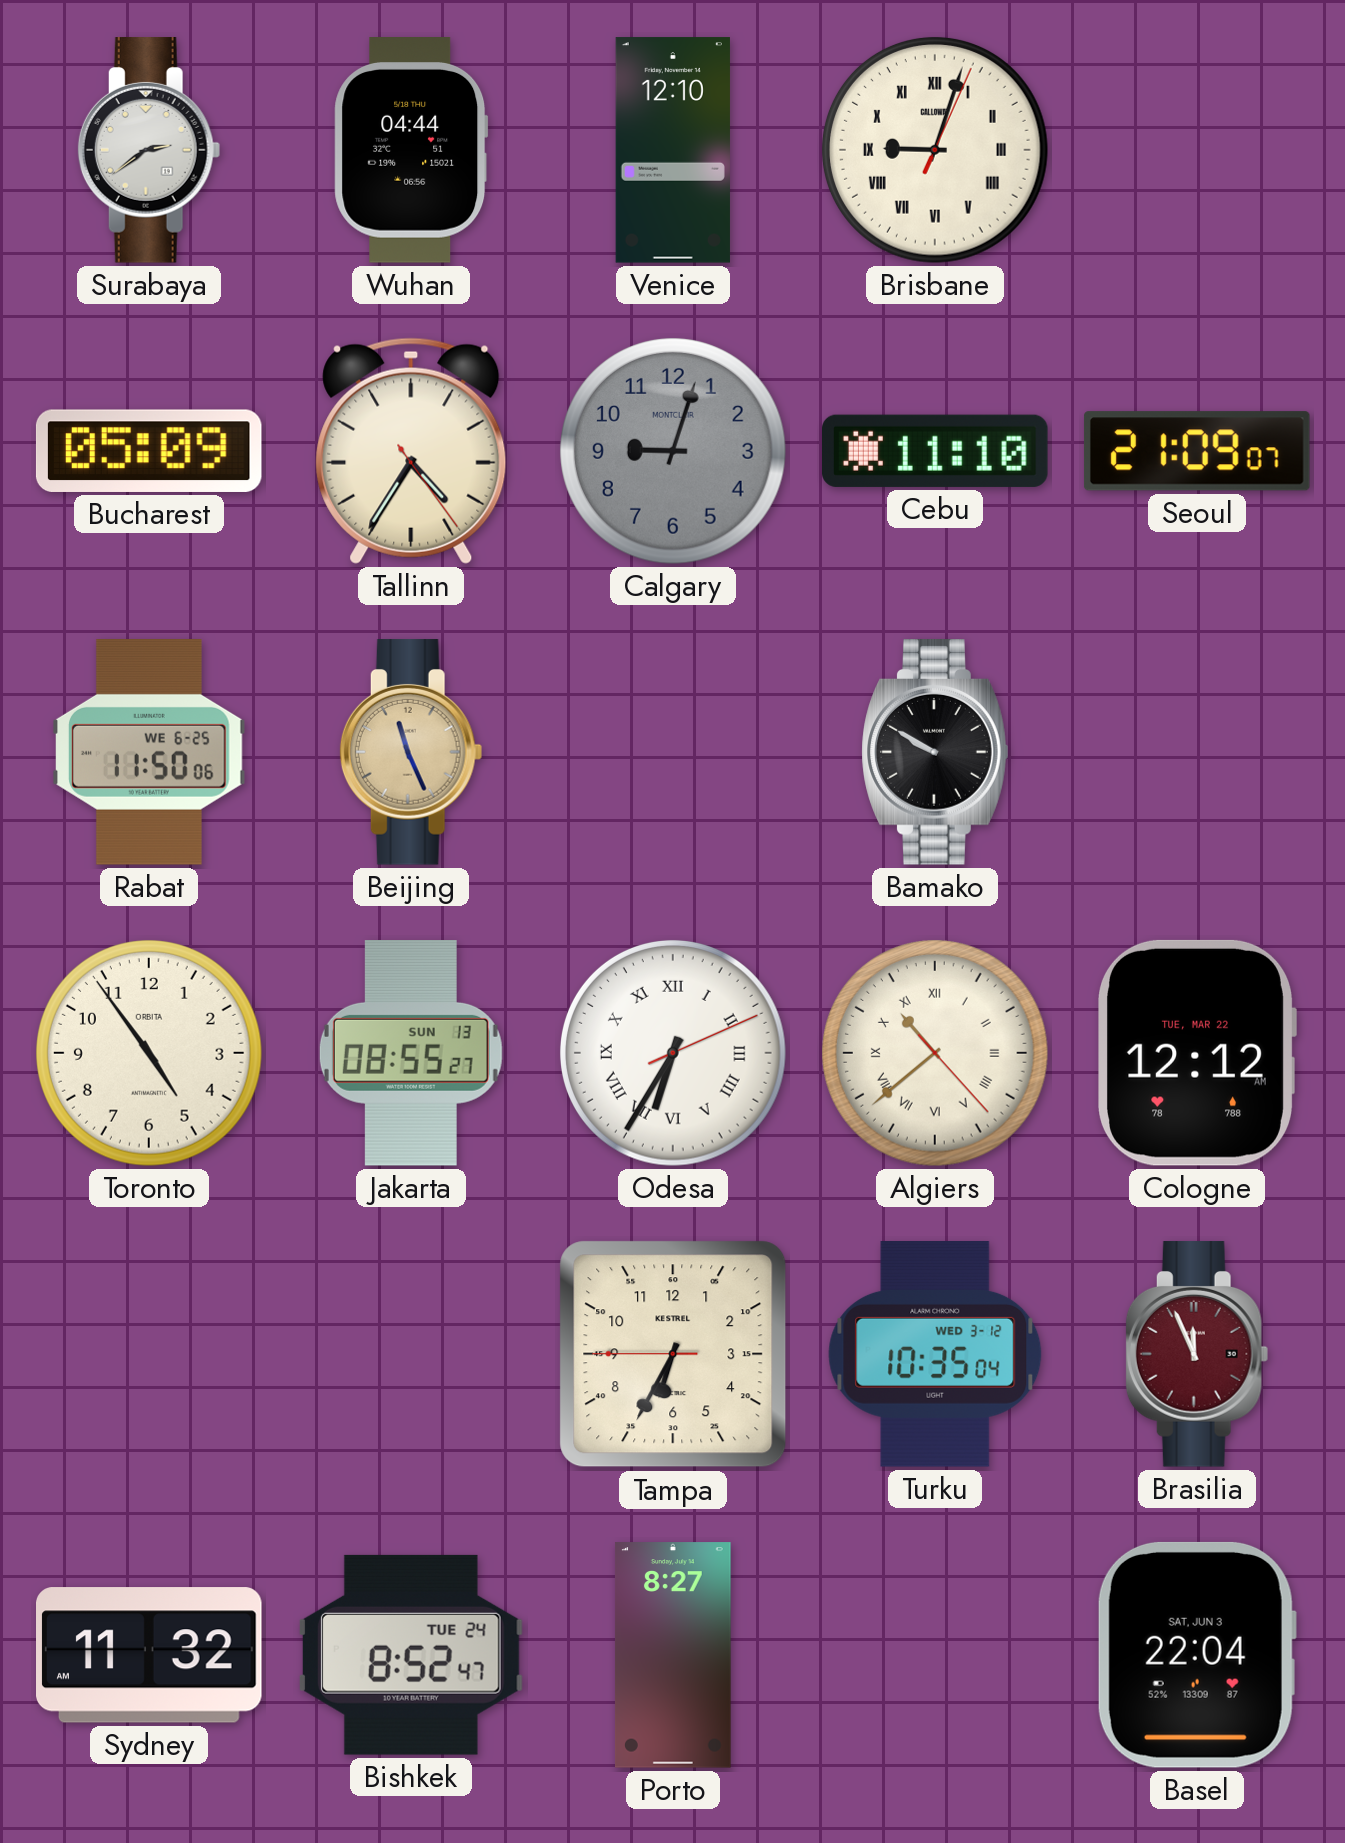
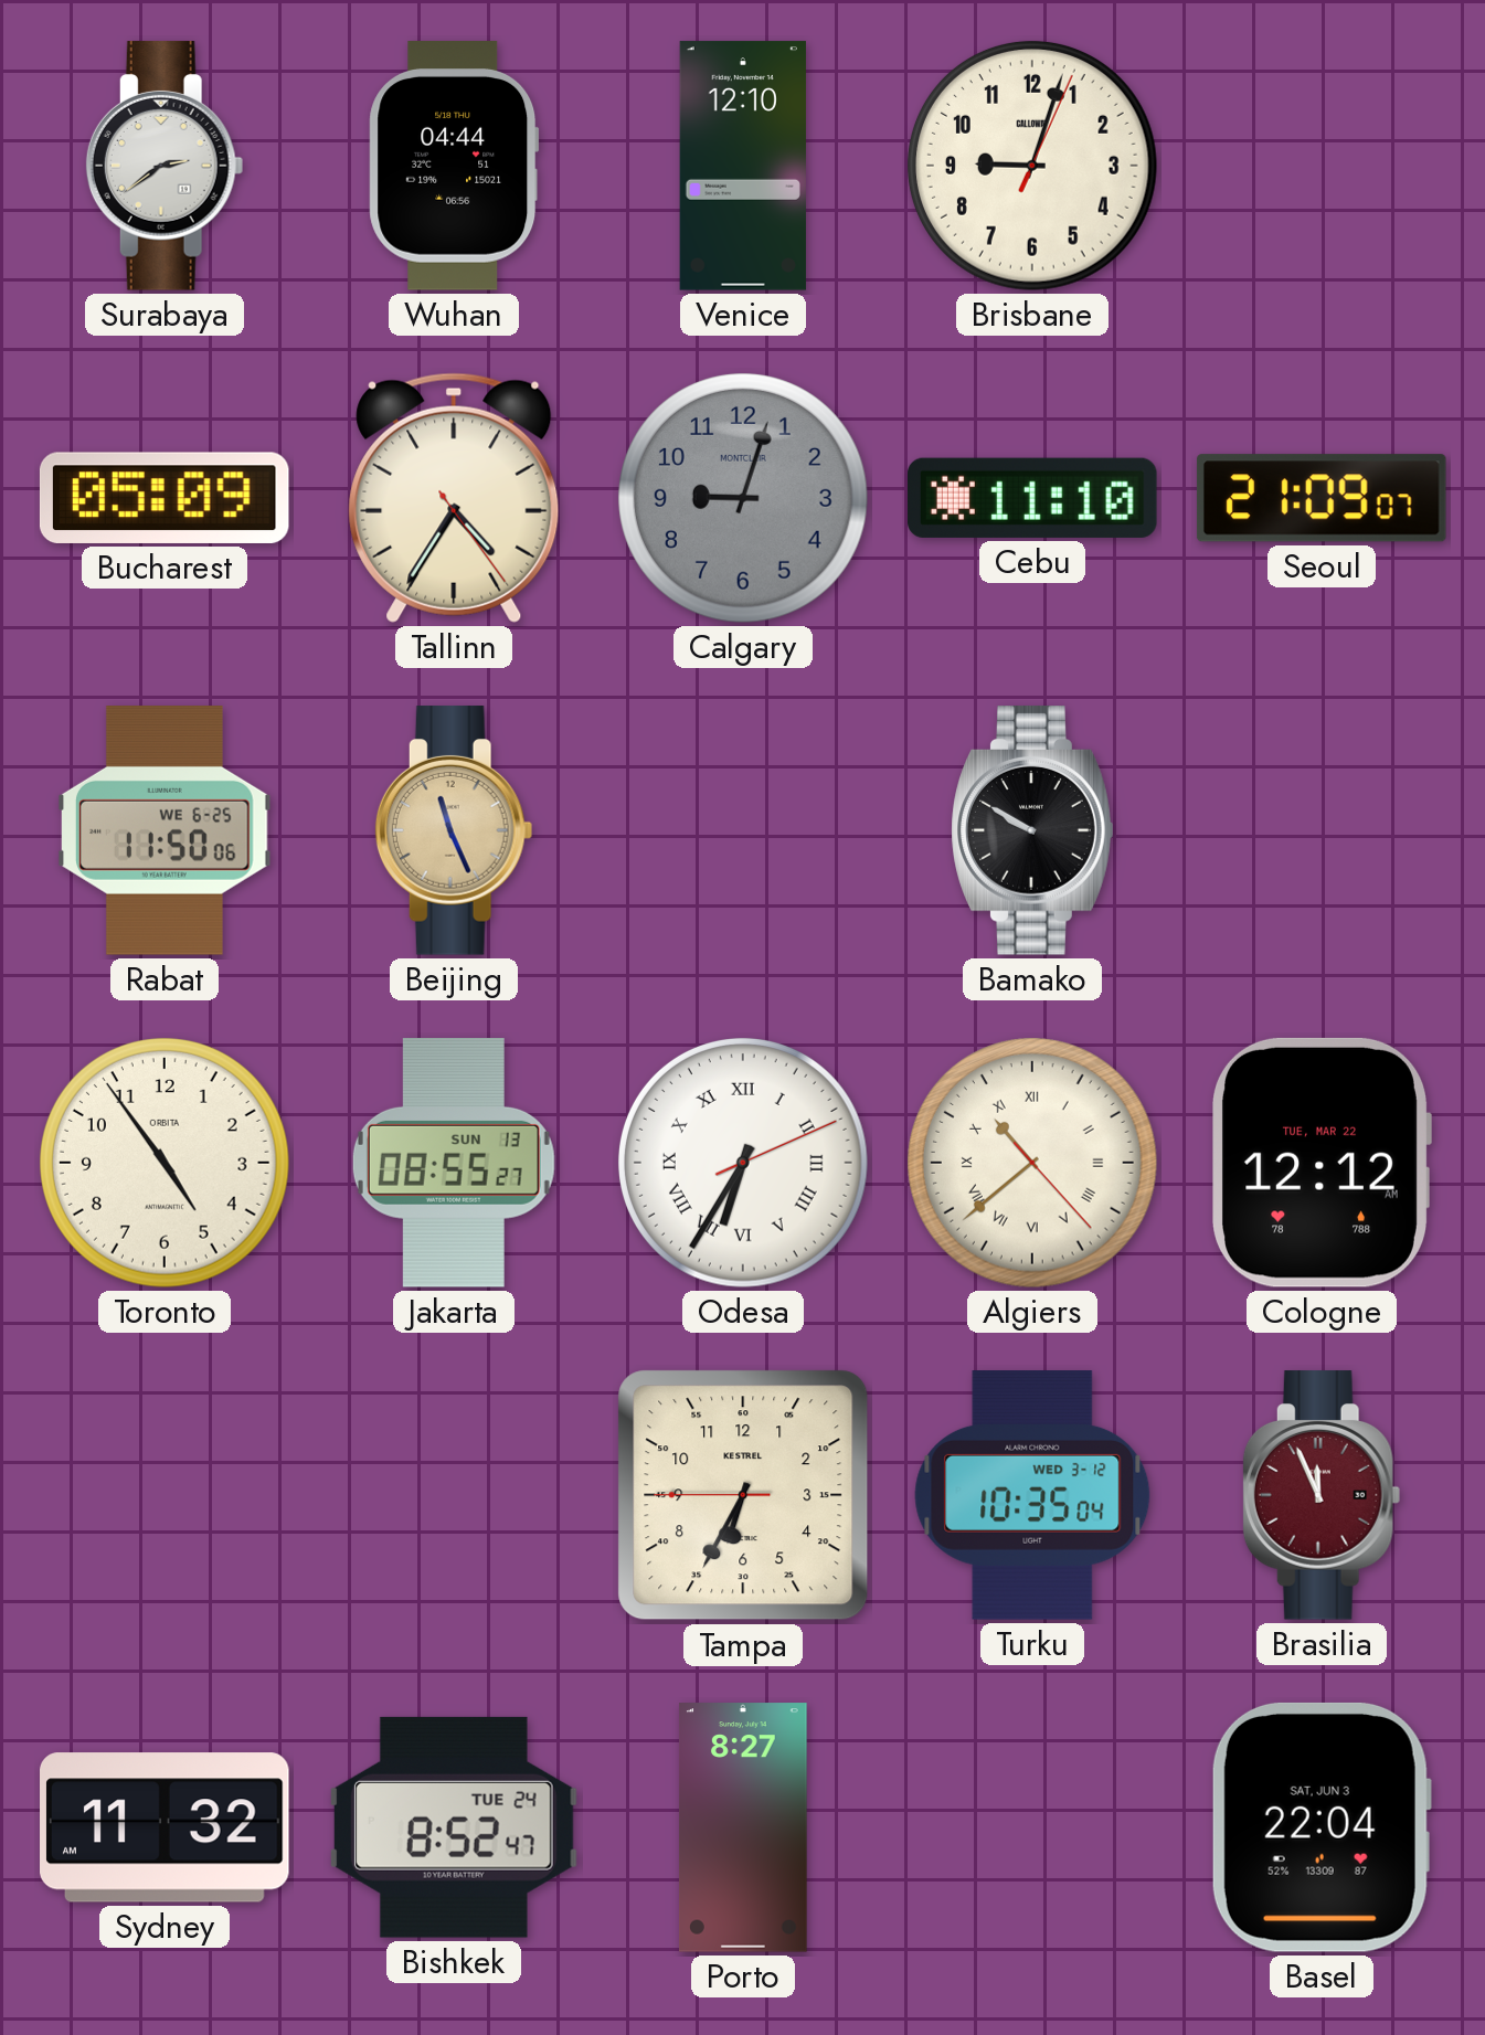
Brisbane numerals: Roman -> Arabic
